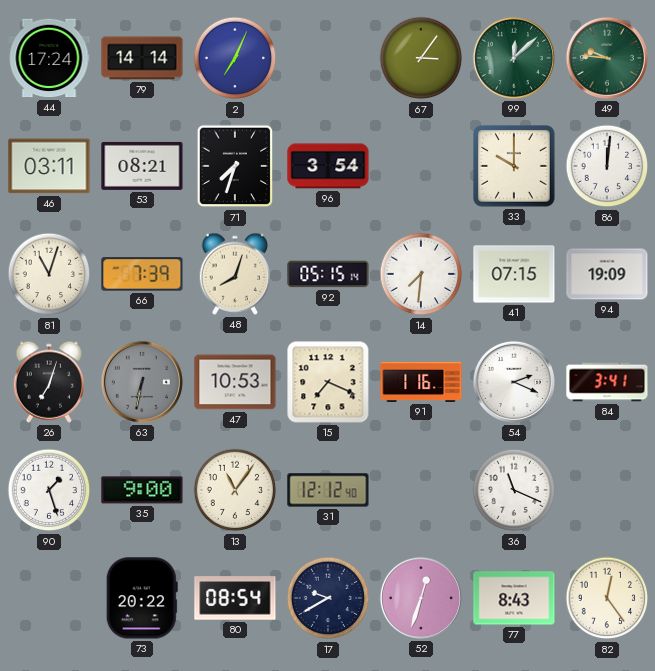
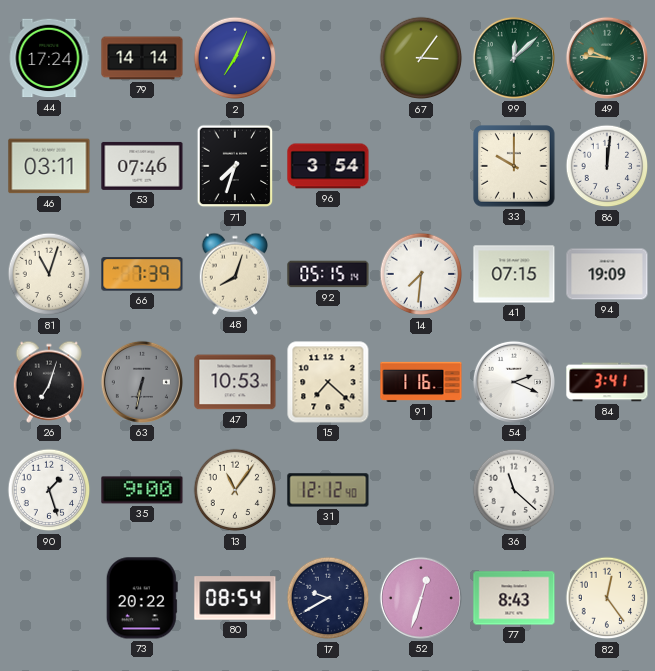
53: 08:21 -> 07:46
15: 7:19 -> 7:22
36: 11:19 -> 11:22
